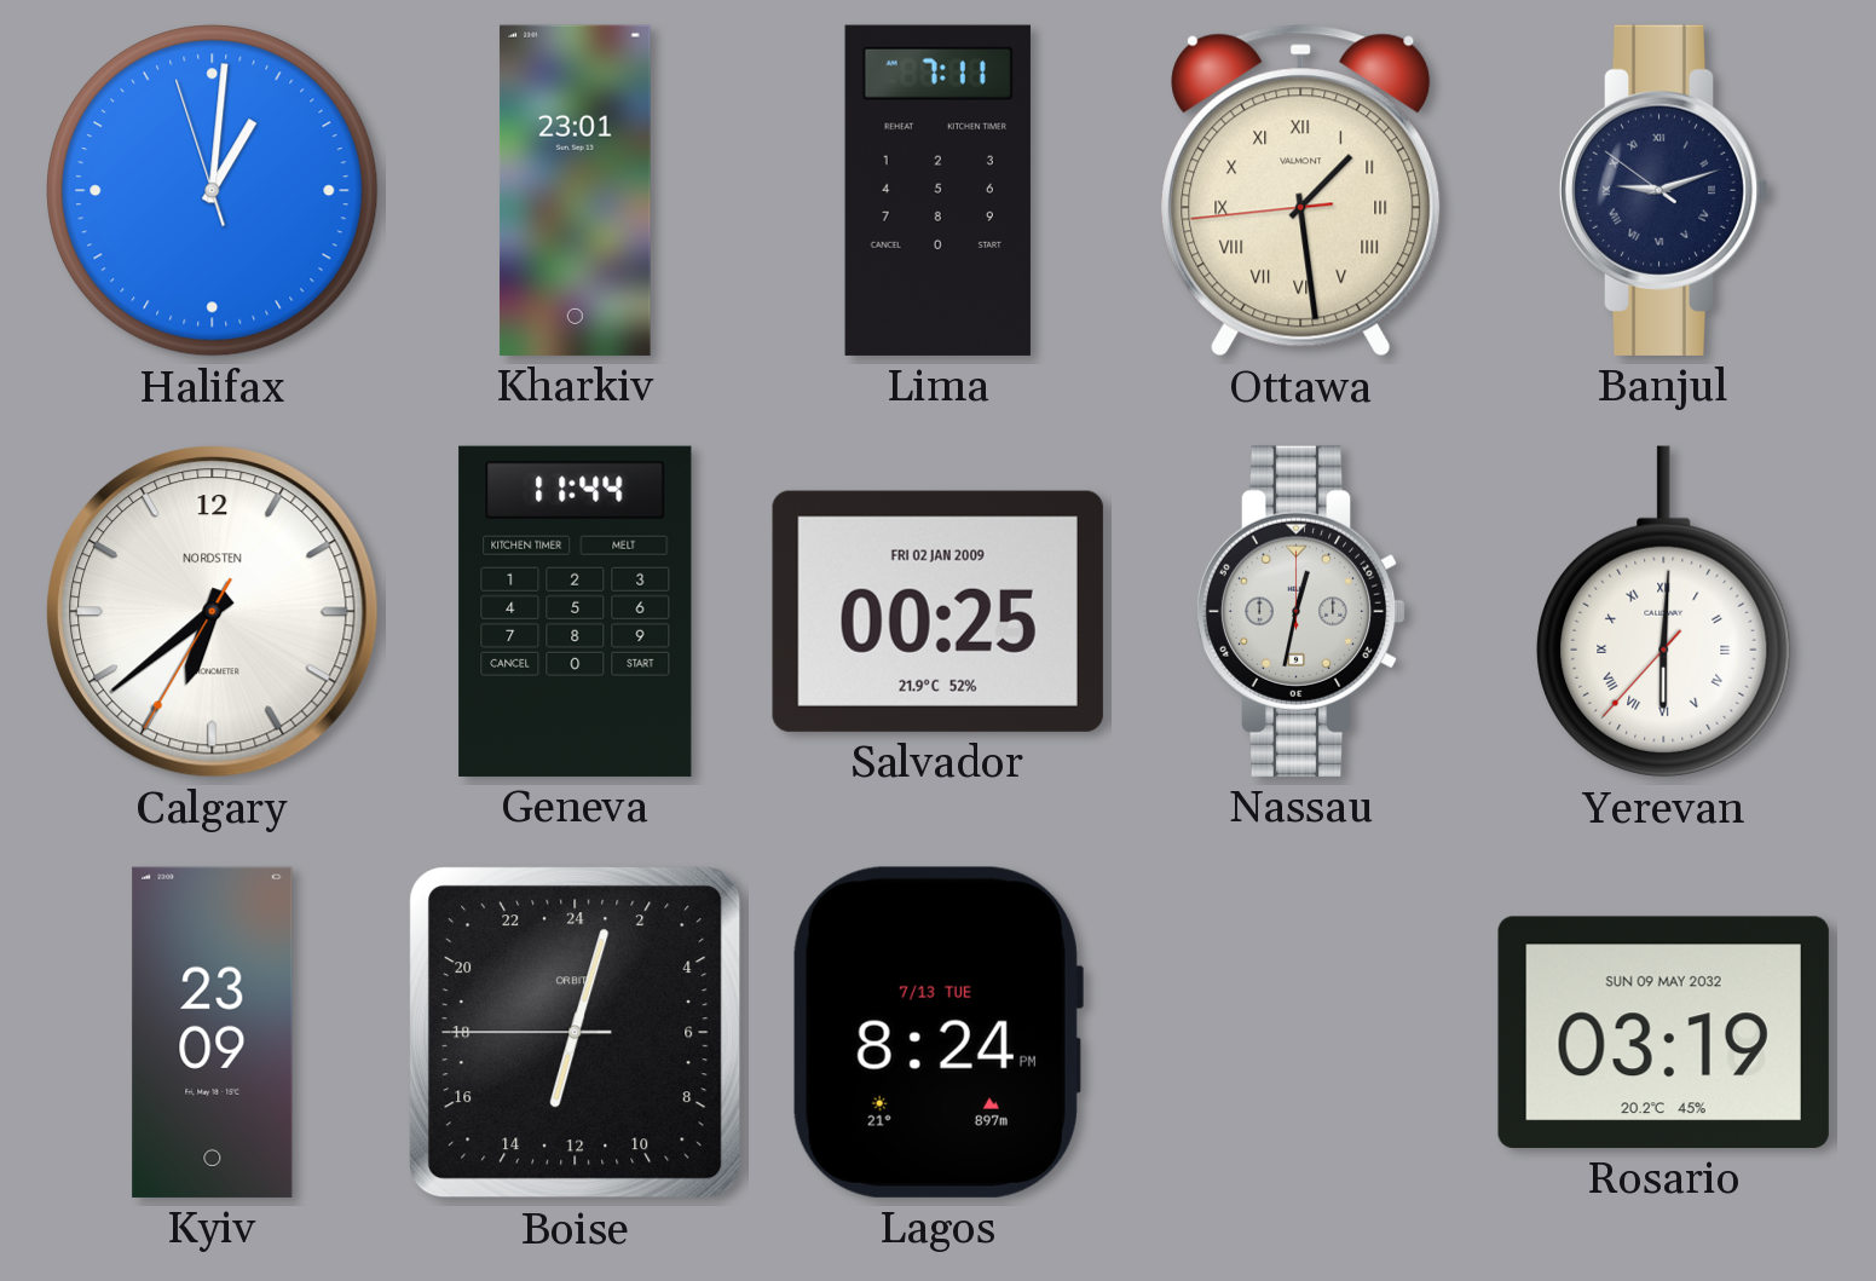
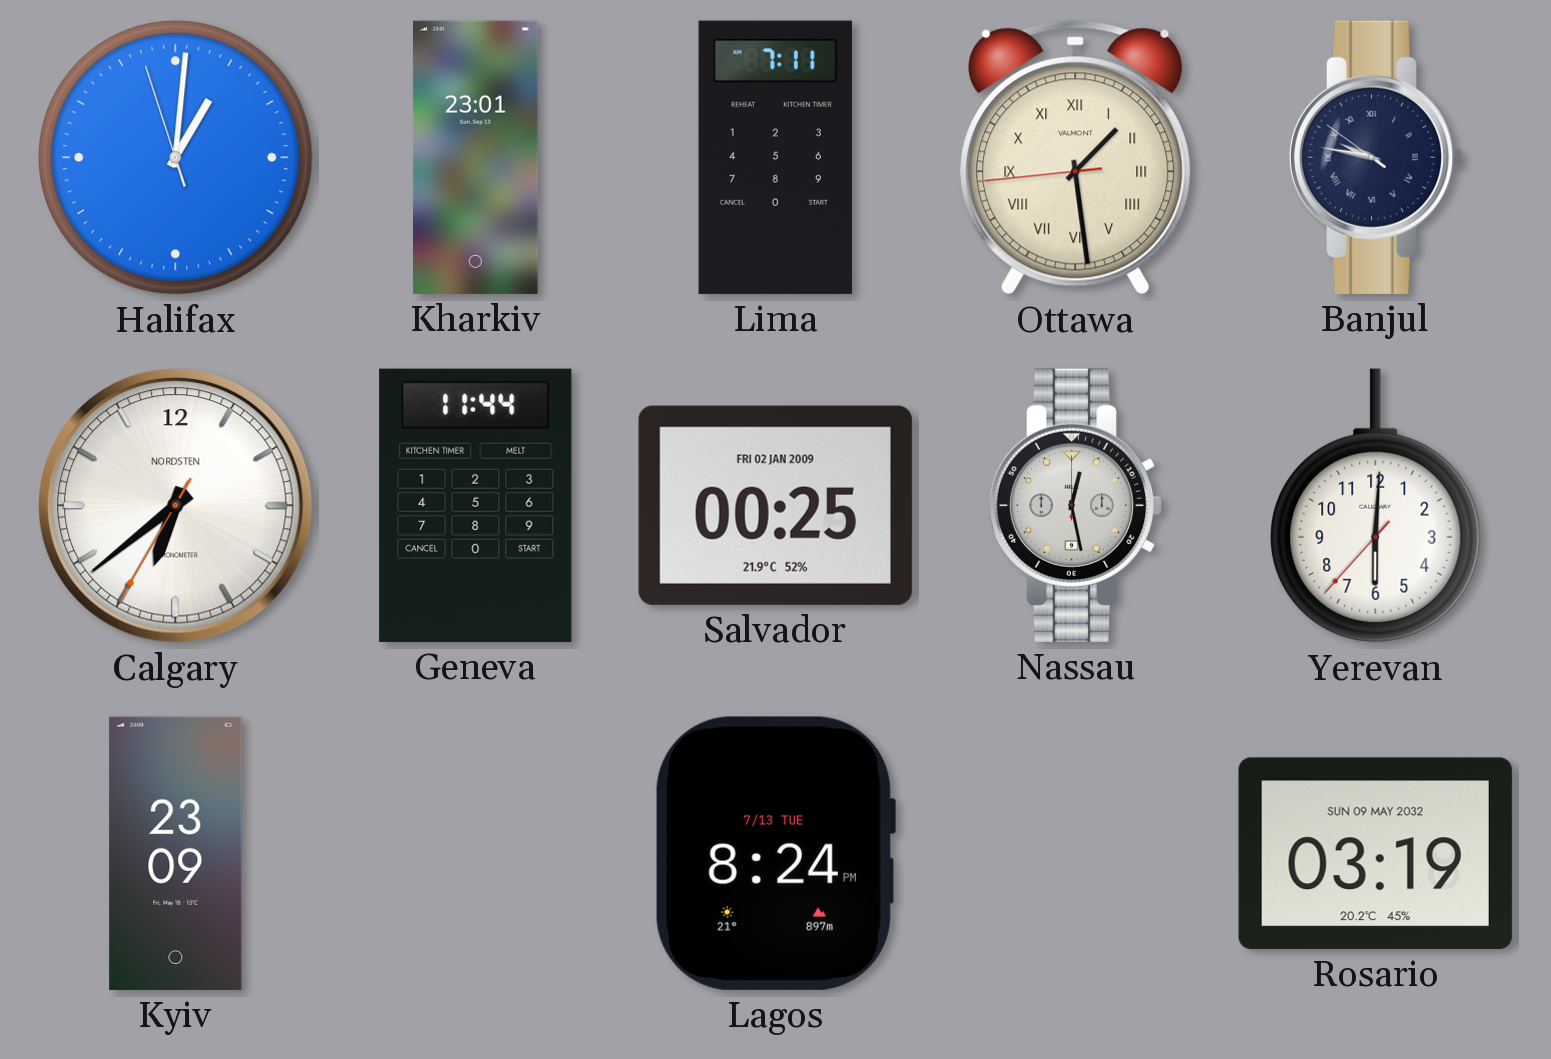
Banjul: 9:11 -> 9:46
Nassau: 12:32 -> 12:28
Yerevan numerals: Roman -> Arabic
Boise: 13:02 -> none
